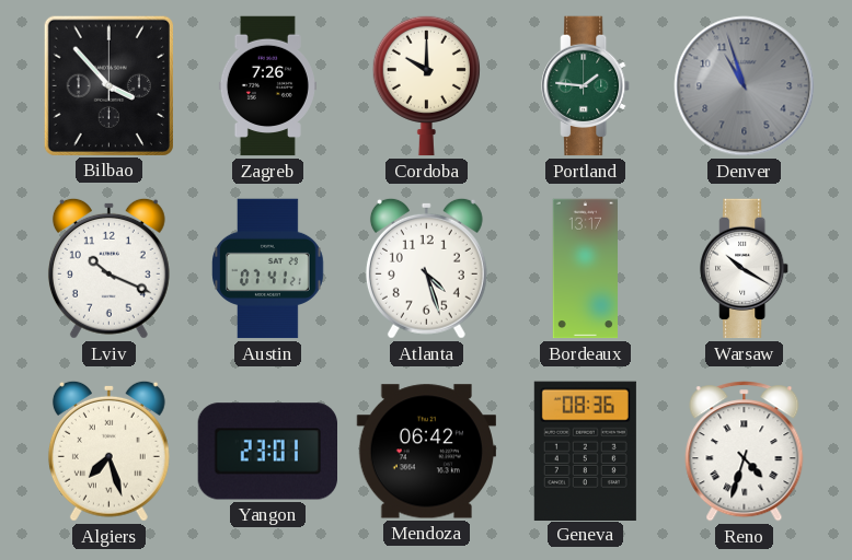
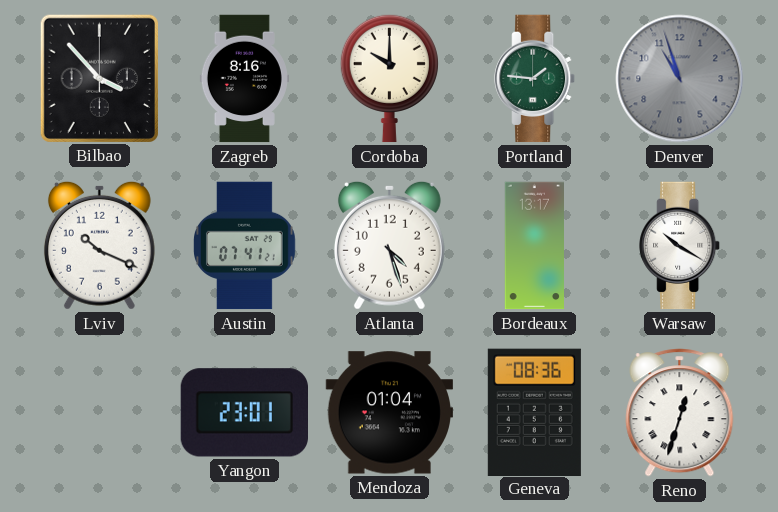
Zagreb: 7:26 -> 8:16
Algiers: 7:27 -> none
Mendoza: 06:42 -> 01:04
Reno: 4:33 -> 12:33
